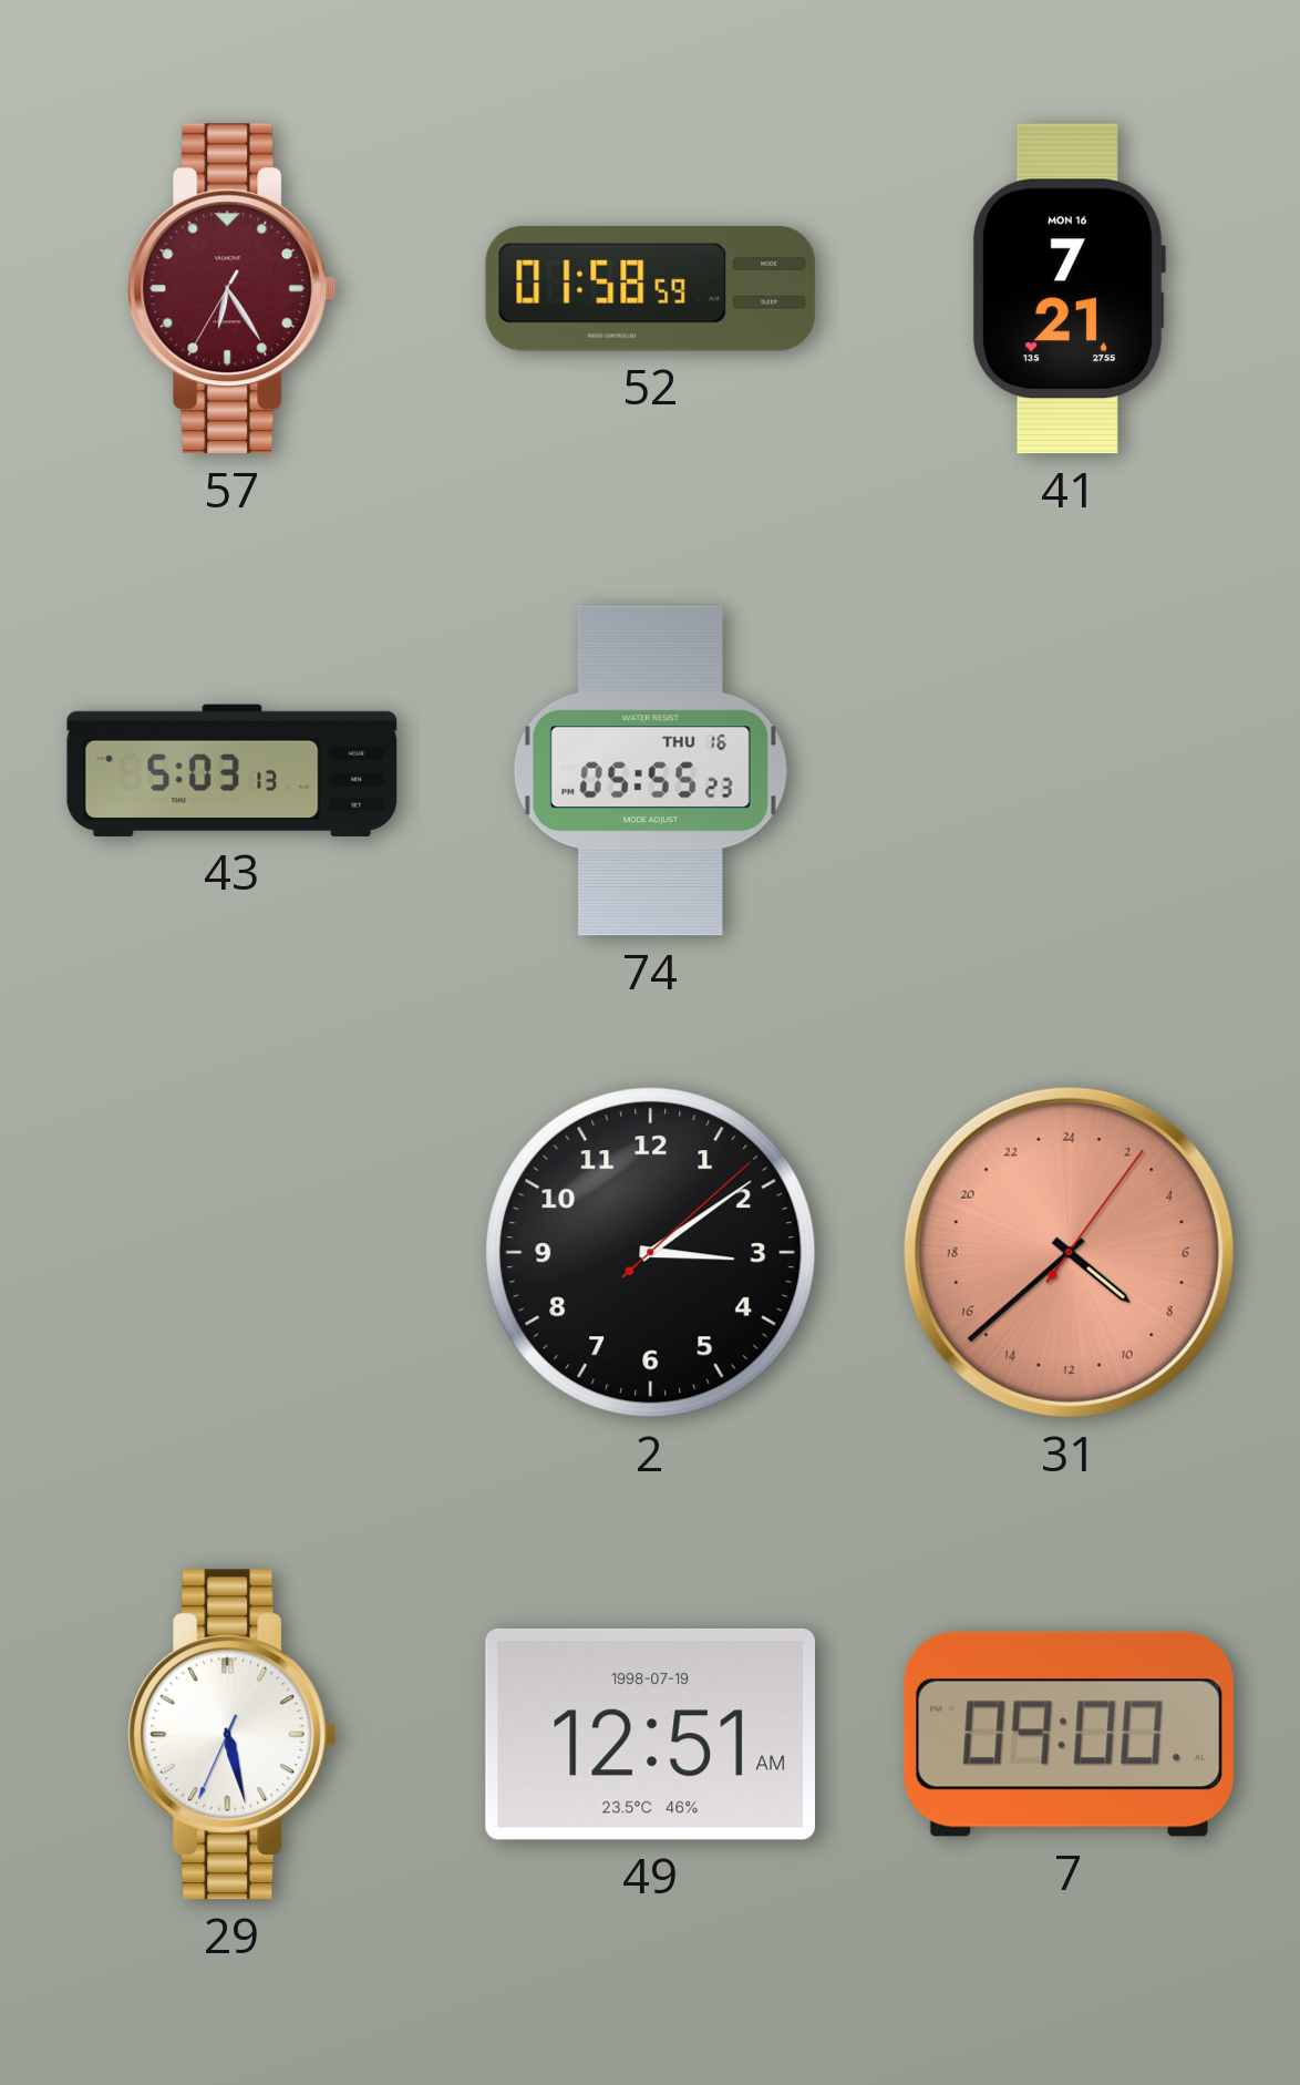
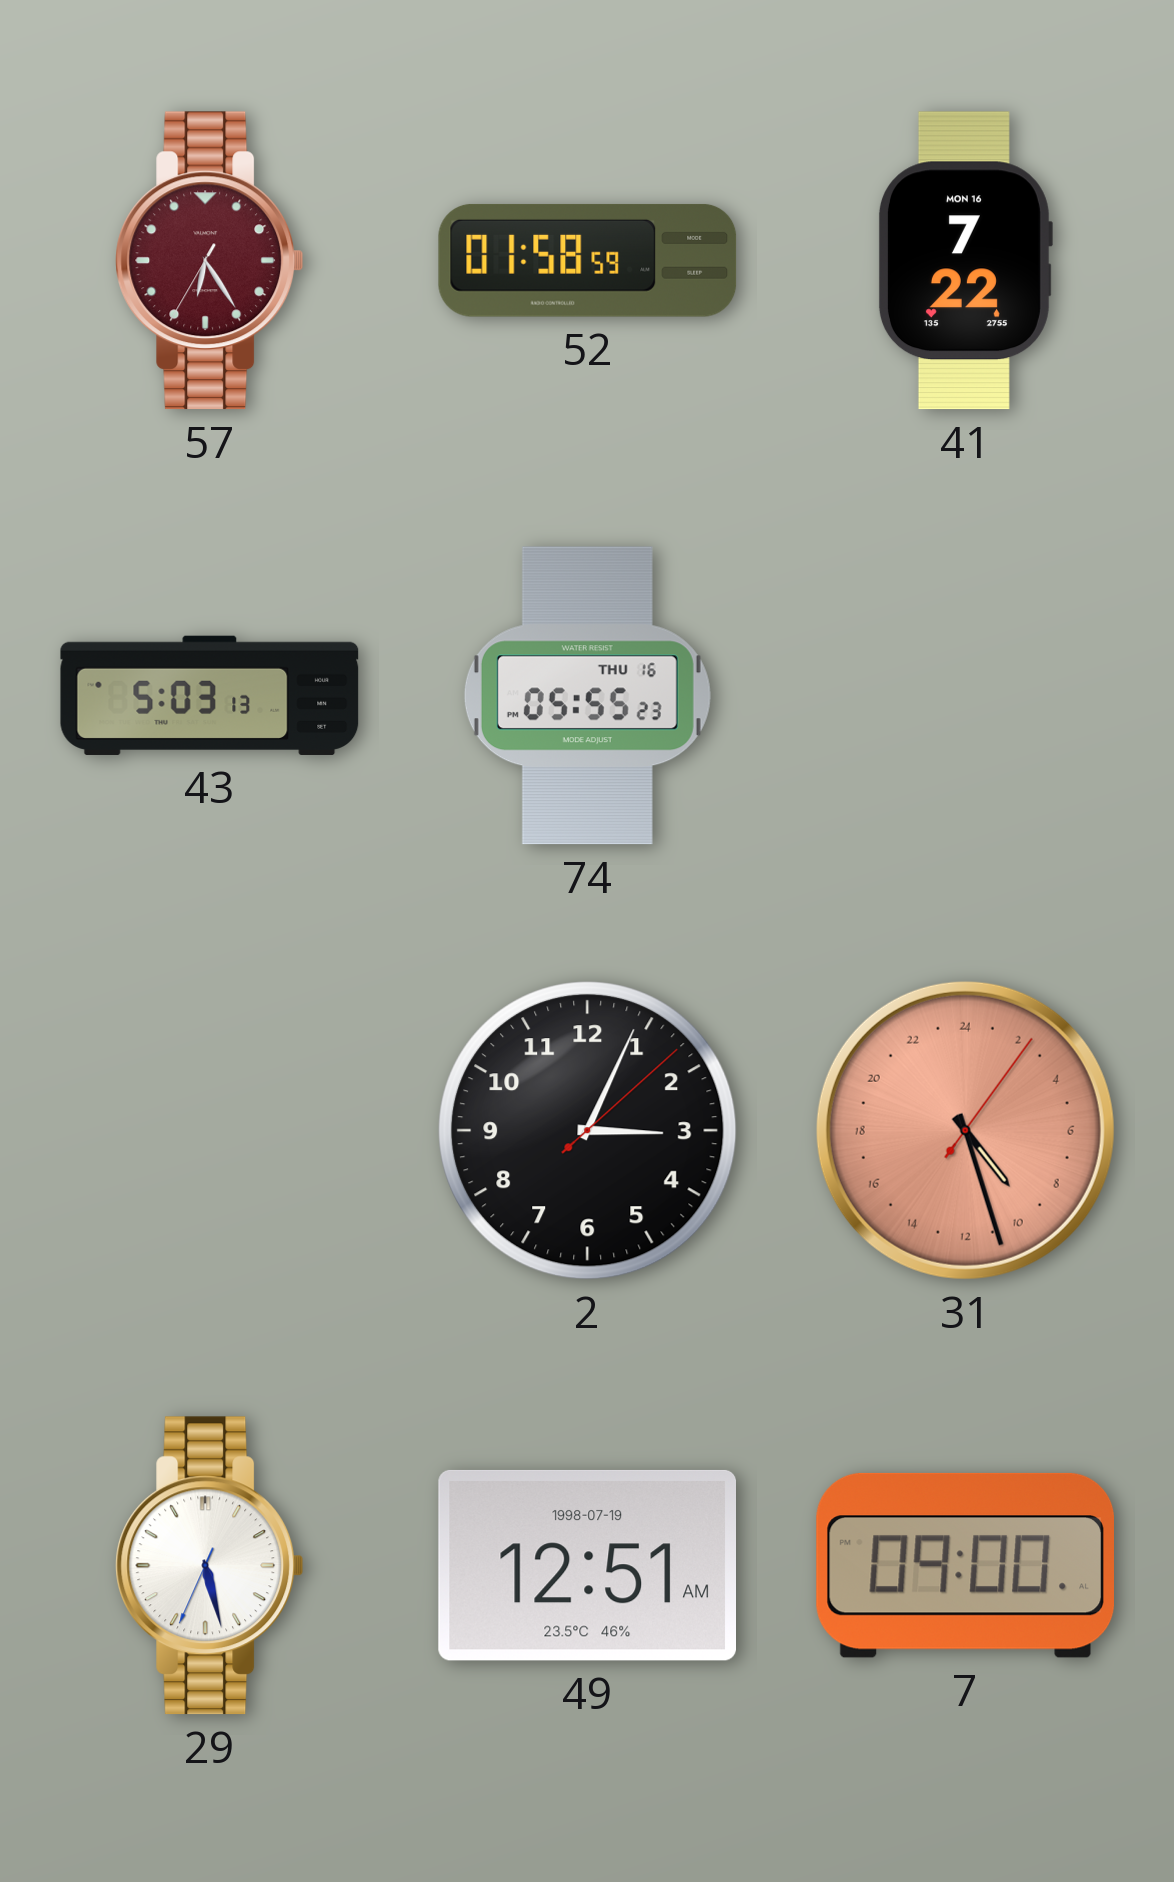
41: 7:21 -> 7:22
2: 3:09 -> 3:04
31: 8:38 -> 9:27
